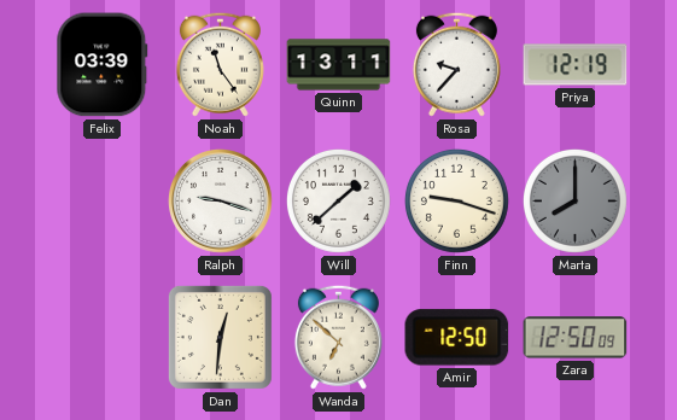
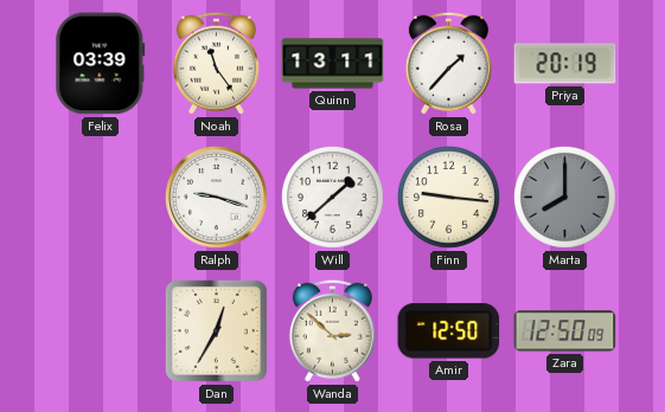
Rosa: 9:37 -> 1:37
Priya: 12:19 -> 20:19
Finn: 9:18 -> 9:16
Dan: 12:31 -> 12:35
Wanda: 6:52 -> 2:52
